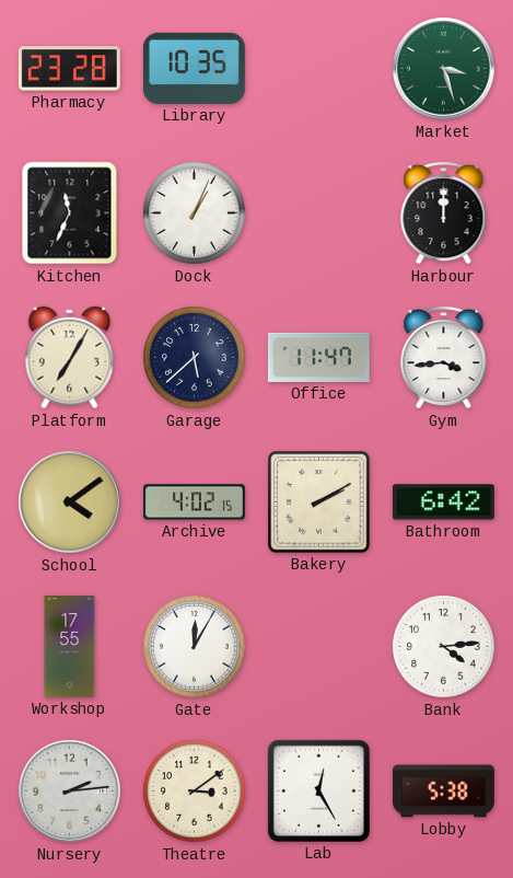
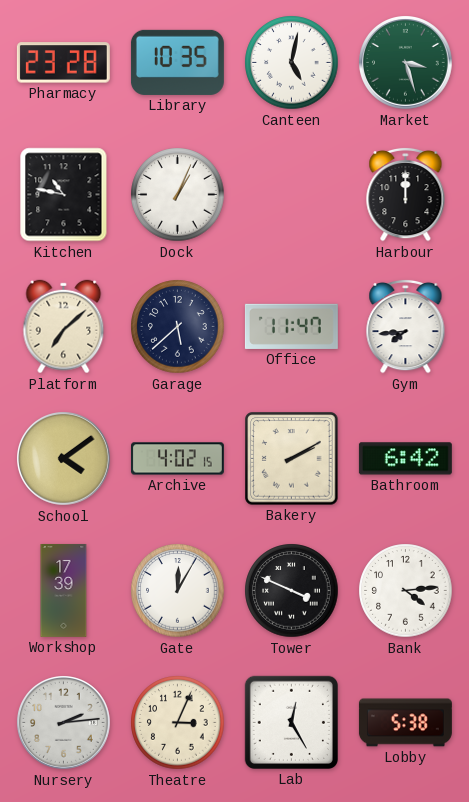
Canteen: none -> 5:02
Kitchen: 11:34 -> 10:47
Platform: 7:05 -> 7:08
Gym: 3:44 -> 7:44
Workshop: 17:55 -> 17:39
Tower: none -> 3:49
Theatre: 3:09 -> 3:04
